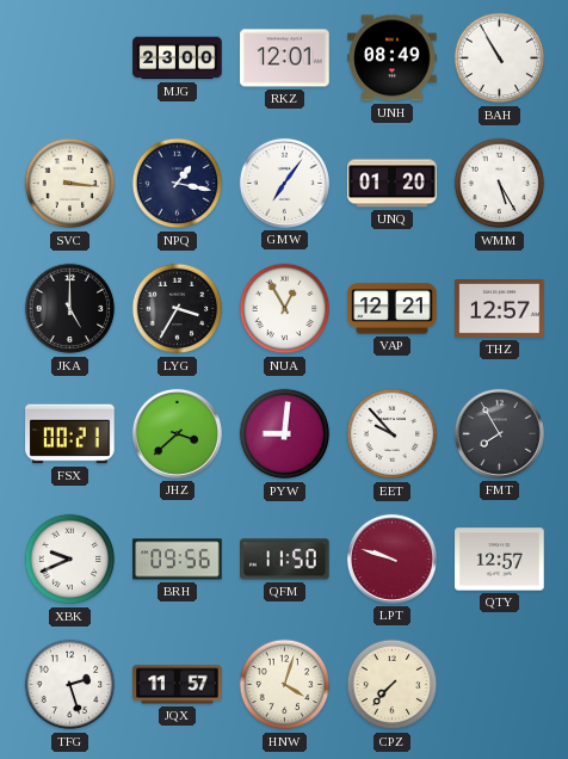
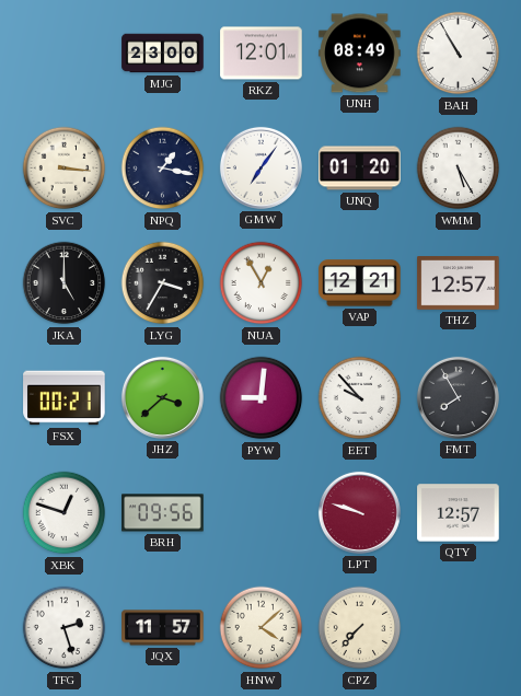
XBK: 9:41 -> 12:48
QFM: 11:50 -> none
HNW: 4:03 -> 4:08
